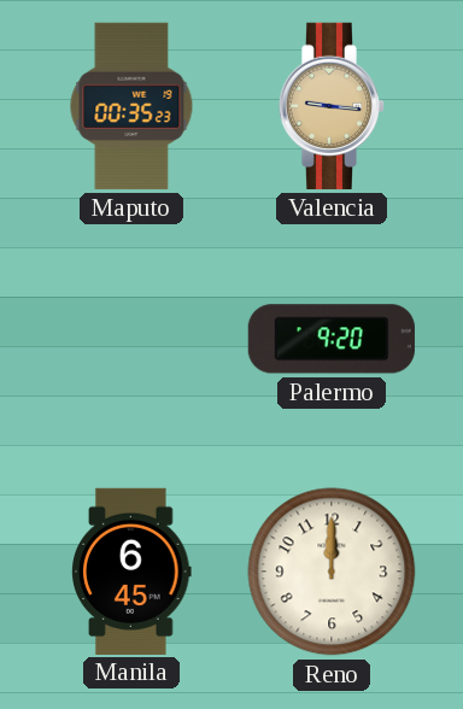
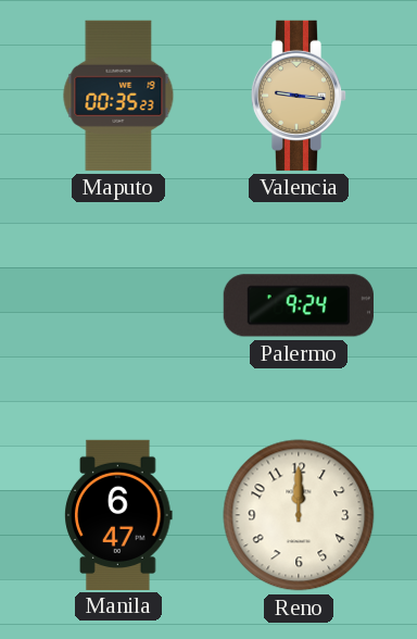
Palermo: 9:20 -> 9:24
Manila: 6:45 -> 6:47
